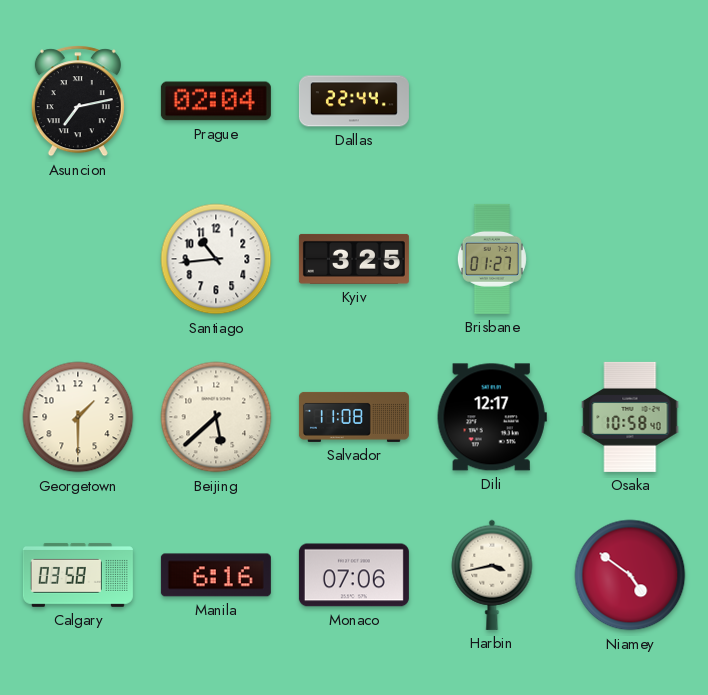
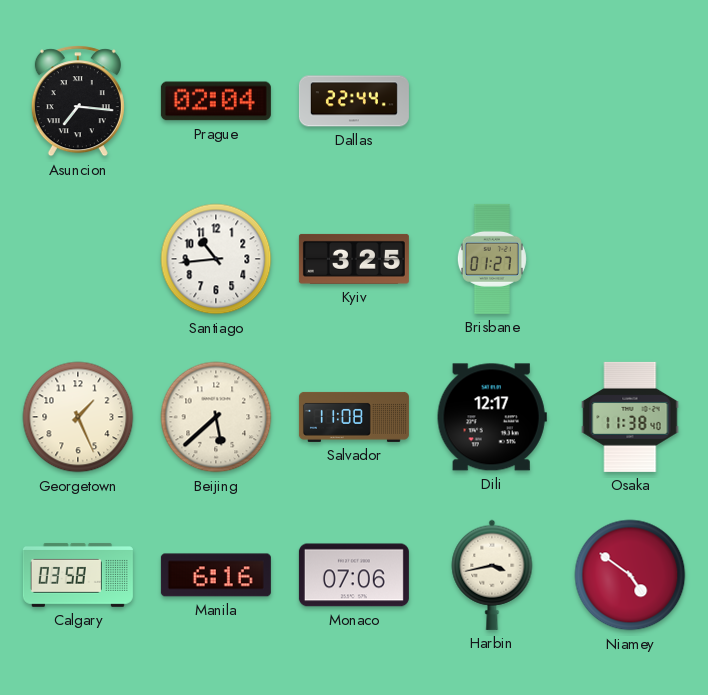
Asuncion: 7:13 -> 7:16
Georgetown: 1:30 -> 1:26
Osaka: 10:58 -> 11:38
